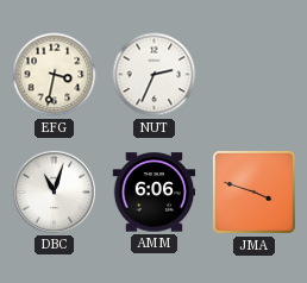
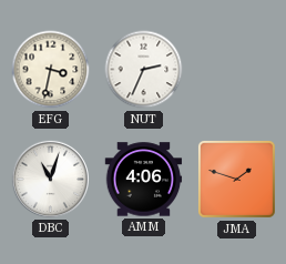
AMM: 6:06 -> 4:06
JMA: 3:48 -> 1:48
